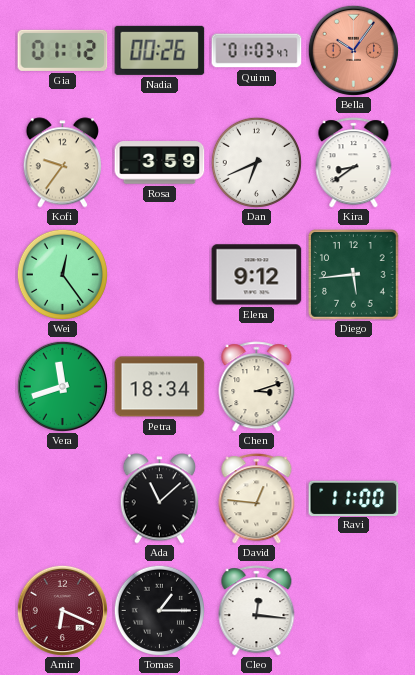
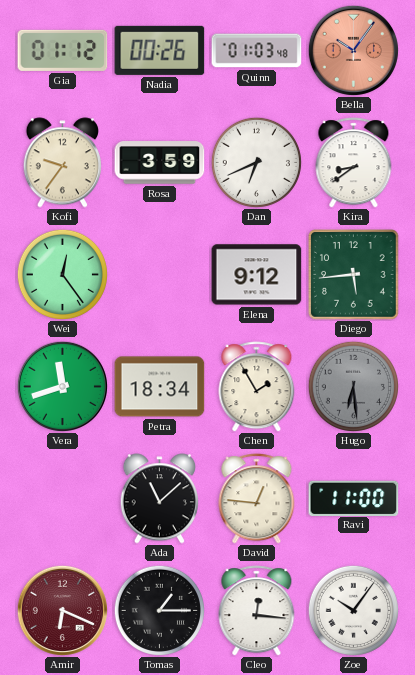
Quinn: 01:03:47 -> 01:03:48
Chen: 3:12 -> 1:55
Hugo: none -> 6:29
Zoe: none -> 10:06
